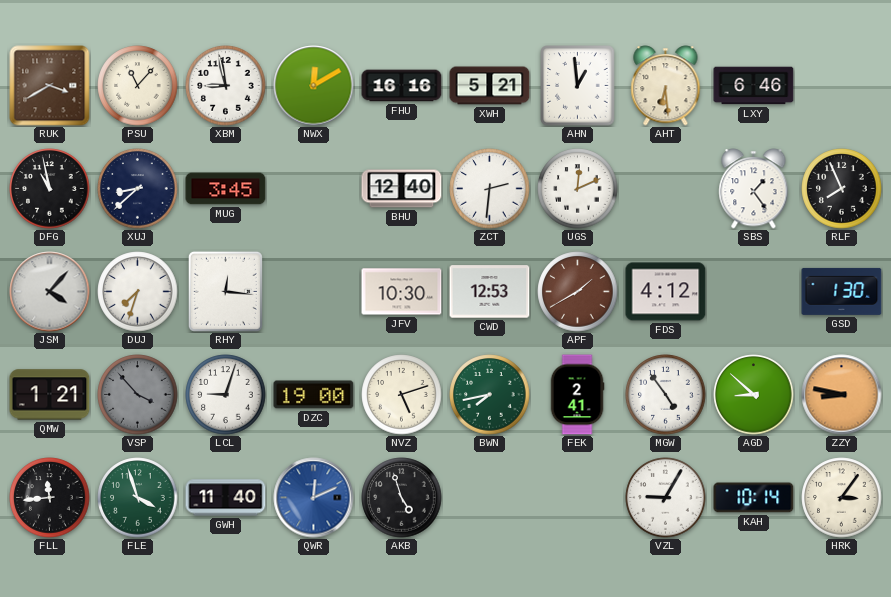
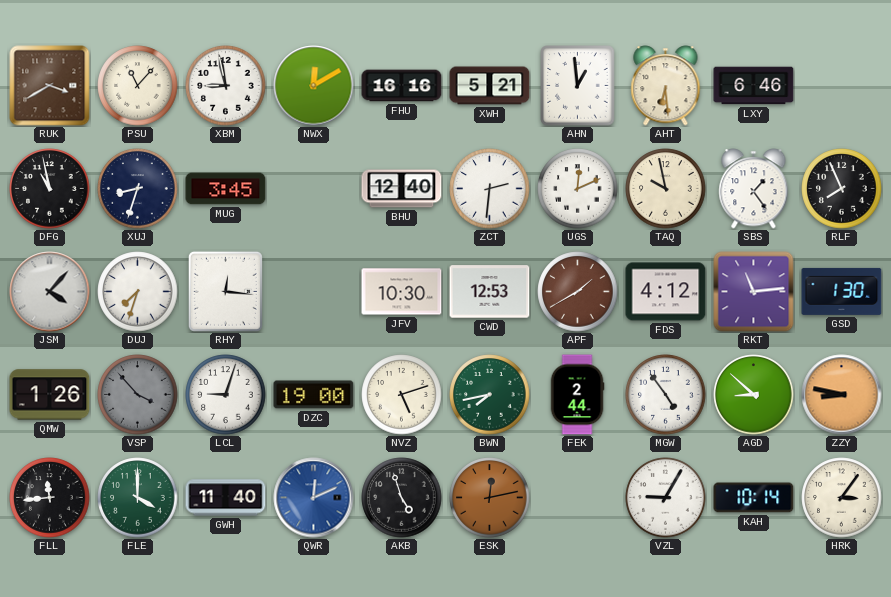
XUJ: 8:38 -> 8:33
TAQ: none -> 9:58
RKT: none -> 11:14
QMW: 1:21 -> 1:26
FEK: 2:41 -> 2:44
FLE: 3:57 -> 4:00
ESK: none -> 12:13
